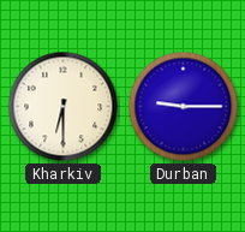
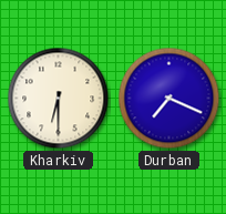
Durban: 9:15 -> 7:19
